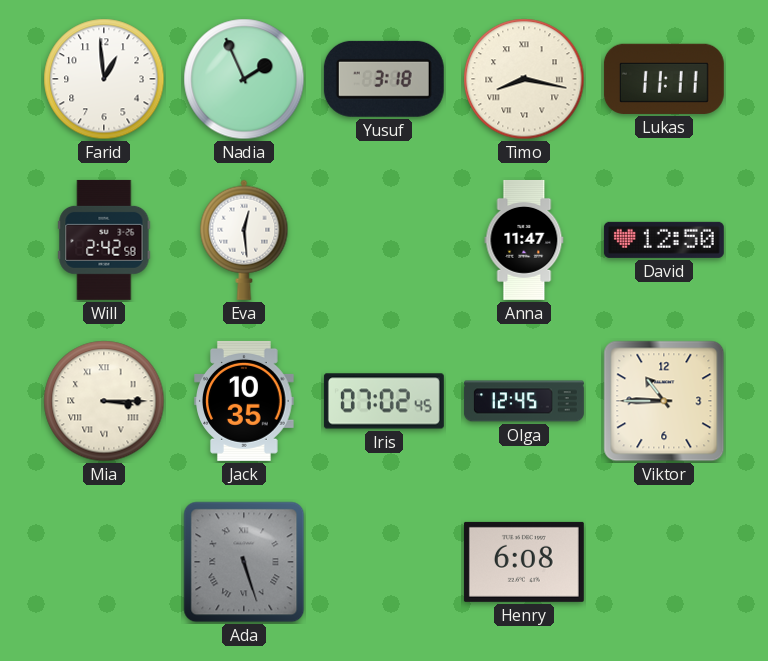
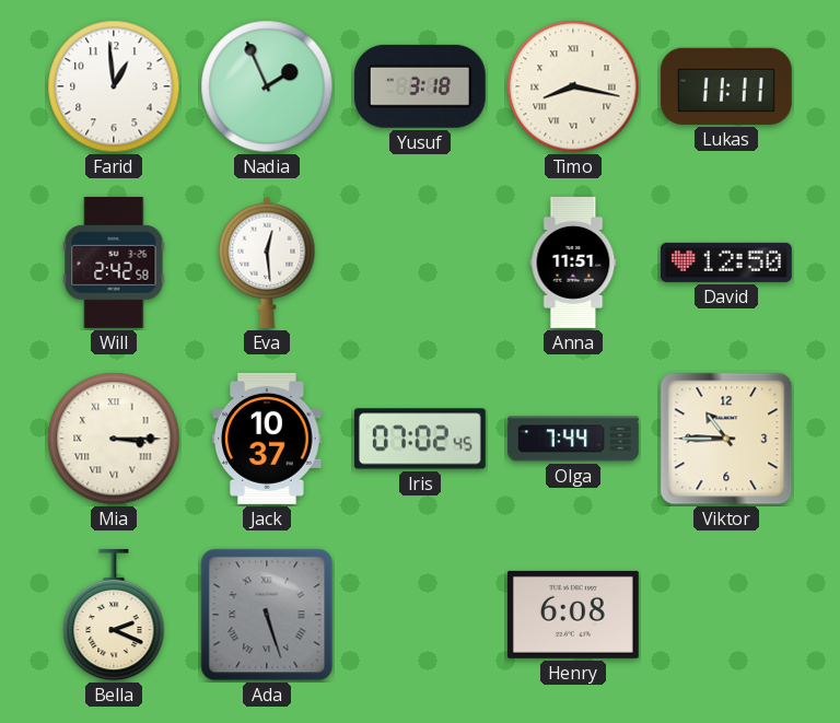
Anna: 11:47 -> 11:51
Jack: 10:35 -> 10:37
Olga: 12:45 -> 7:44
Bella: none -> 2:19
